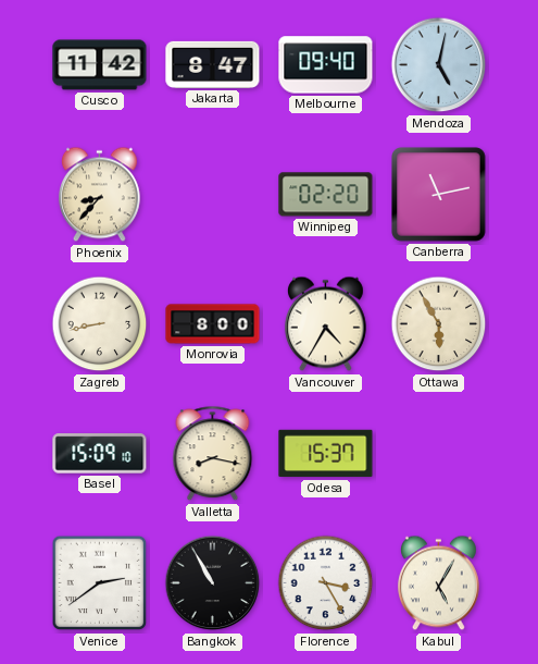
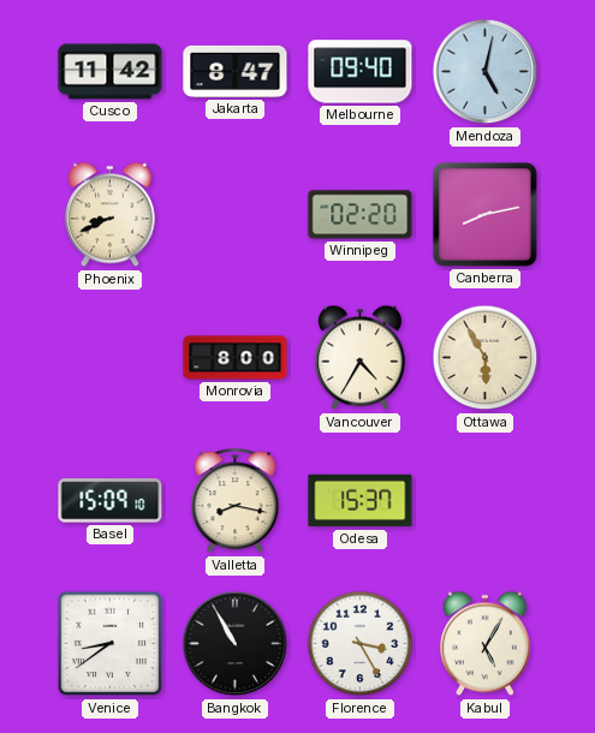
Phoenix: 8:37 -> 8:41
Canberra: 11:13 -> 8:13
Zagreb: 8:43 -> none
Venice: 2:39 -> 8:39
